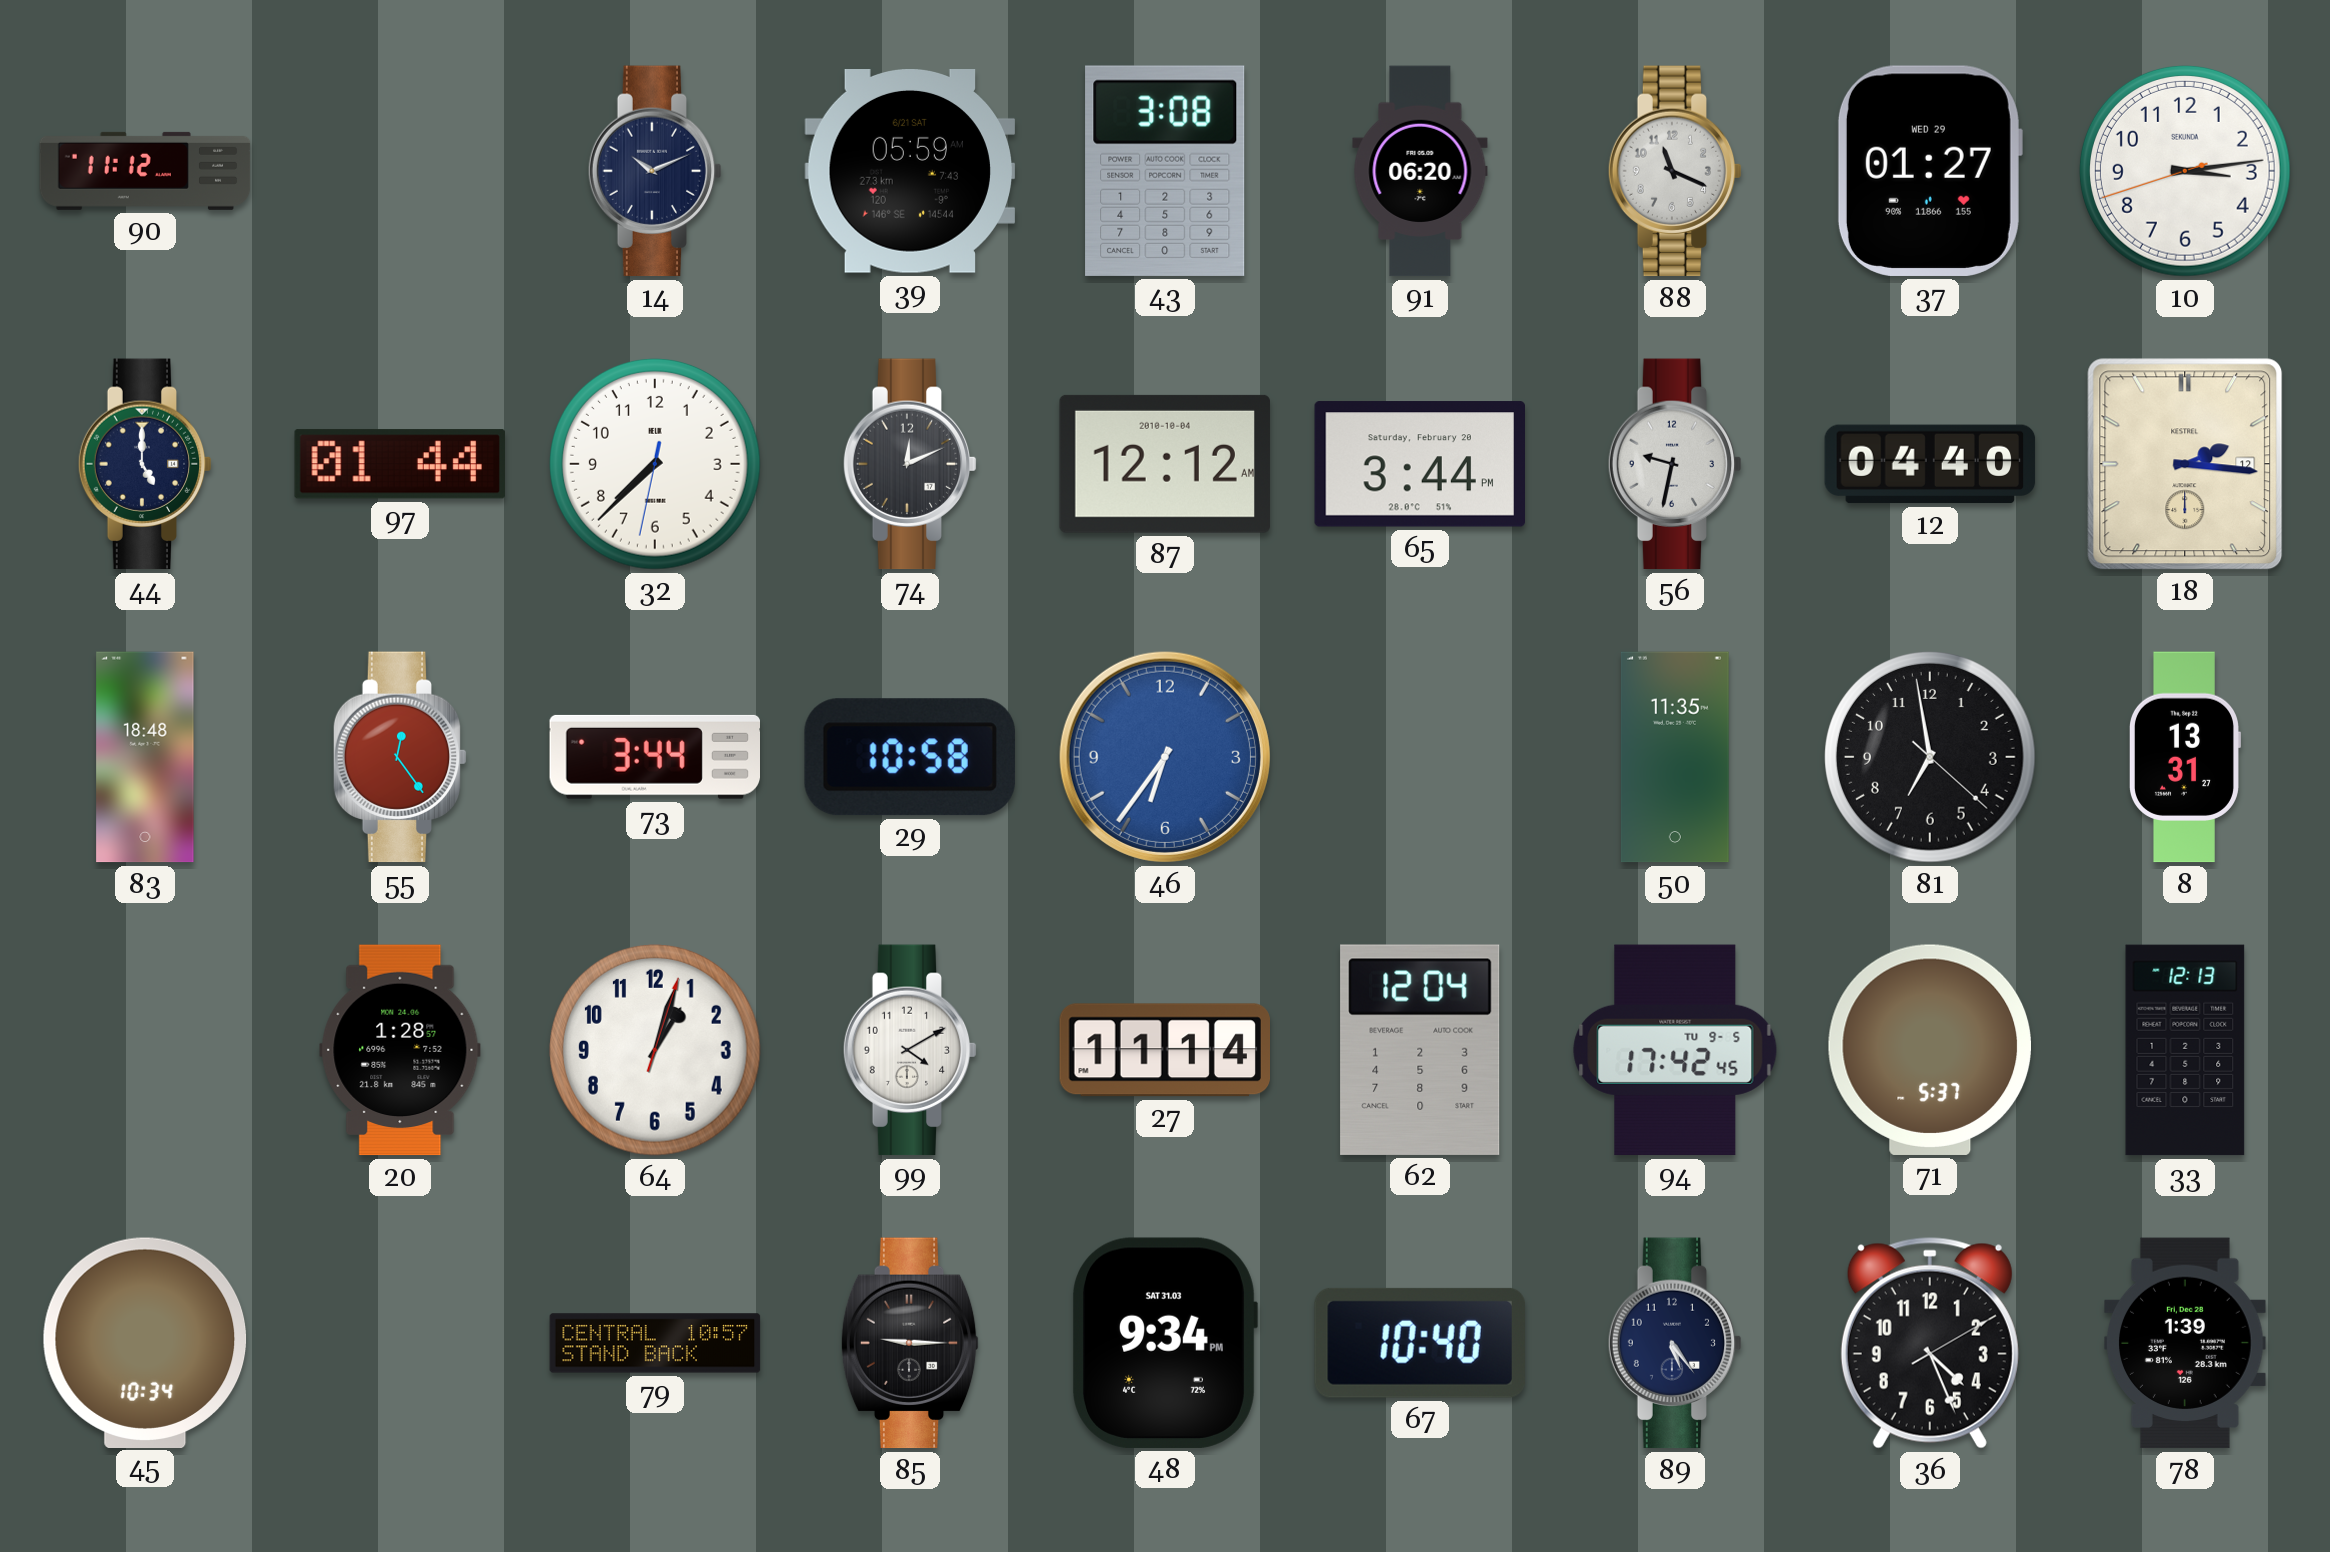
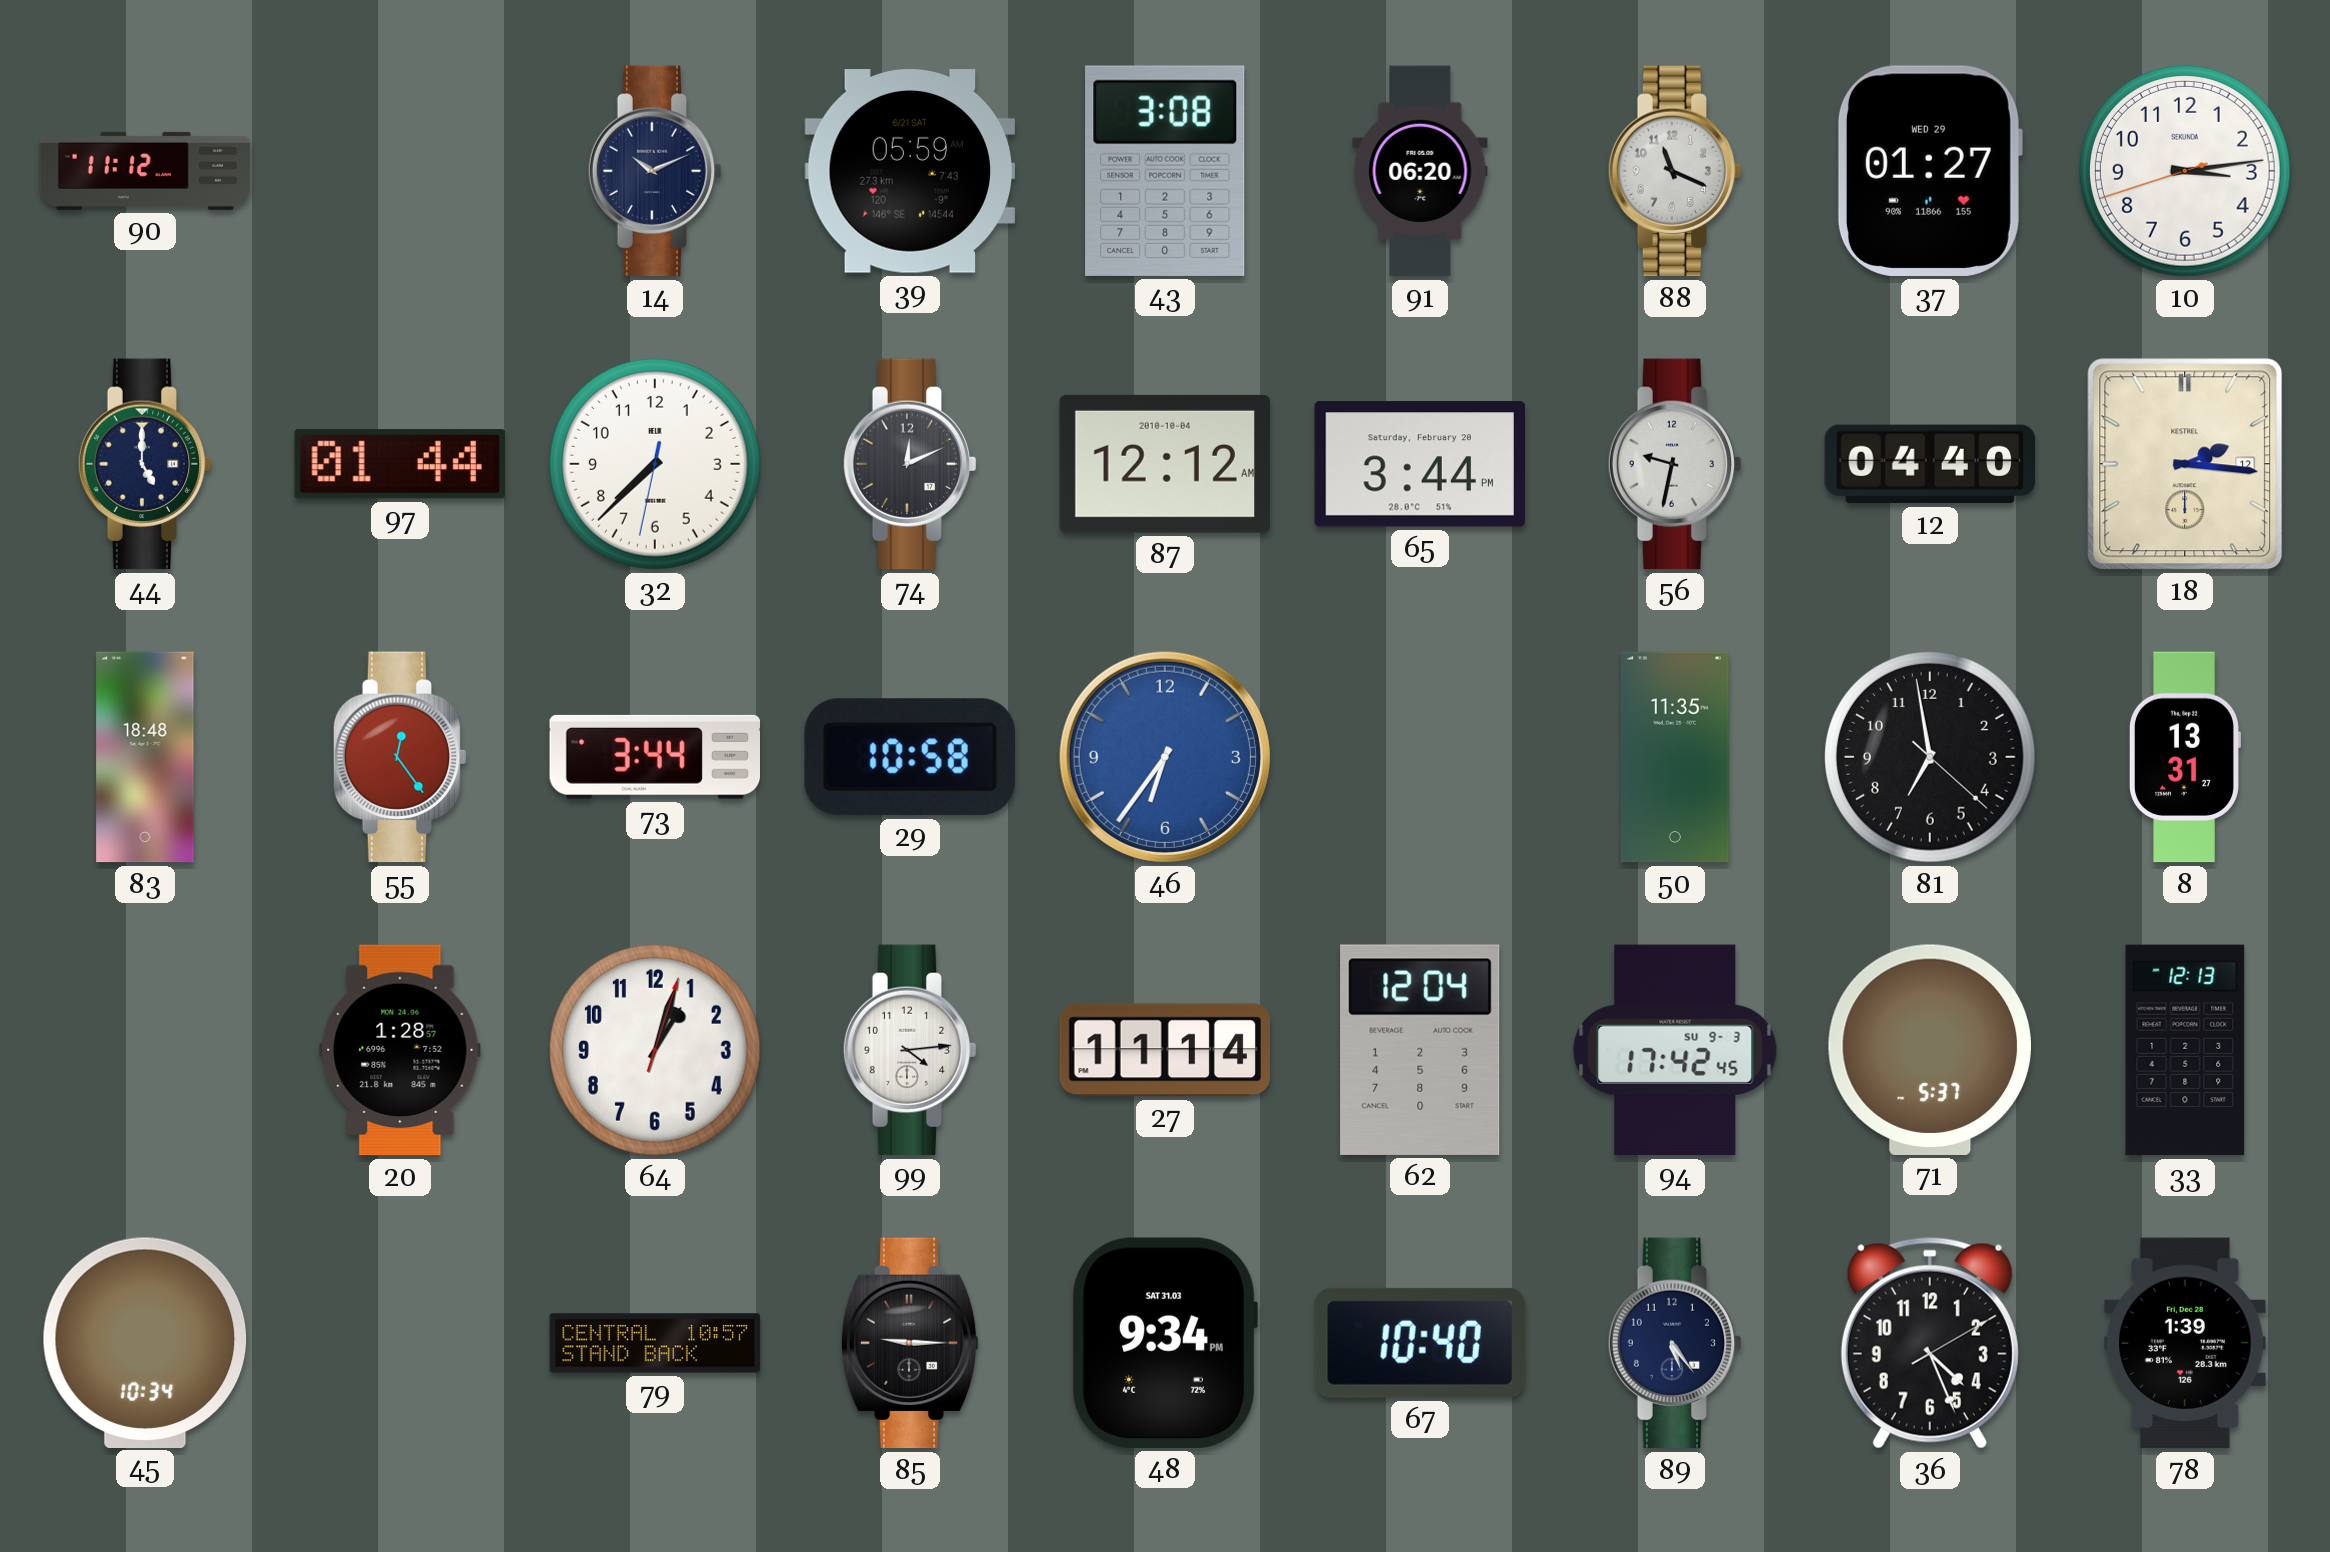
99: 4:10 -> 4:14
94 date: TU 9-5 -> SU 9-3
